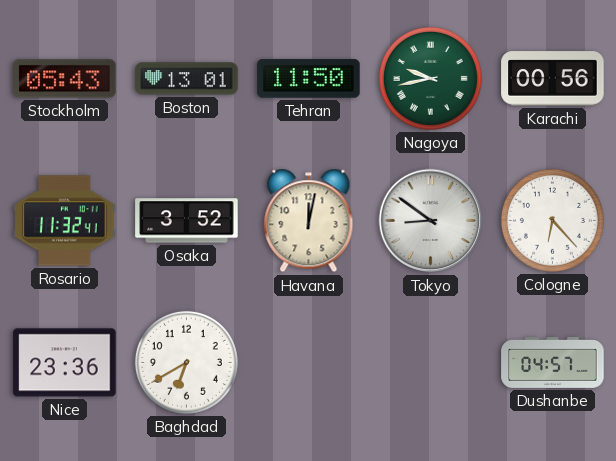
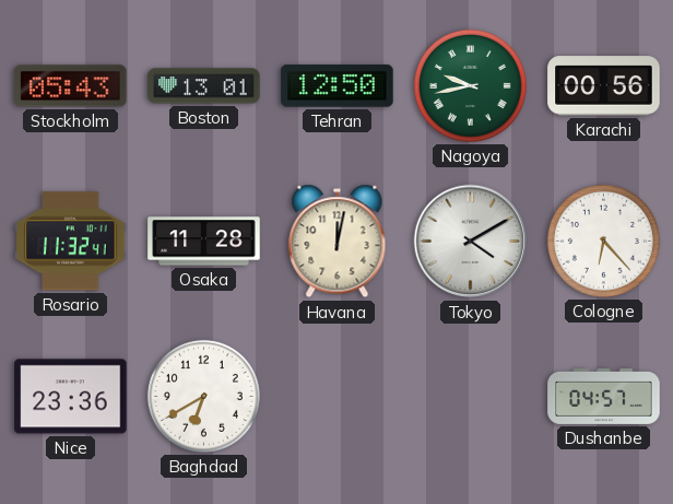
Tehran: 11:50 -> 12:50
Osaka: 3:52 -> 11:28
Tokyo: 8:51 -> 4:10
